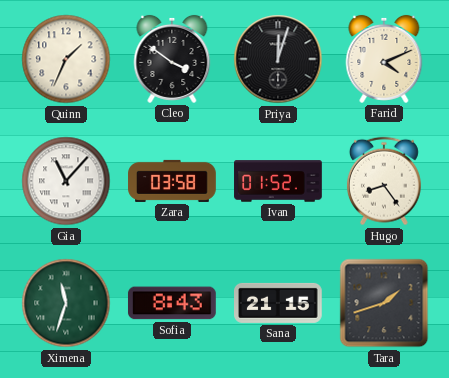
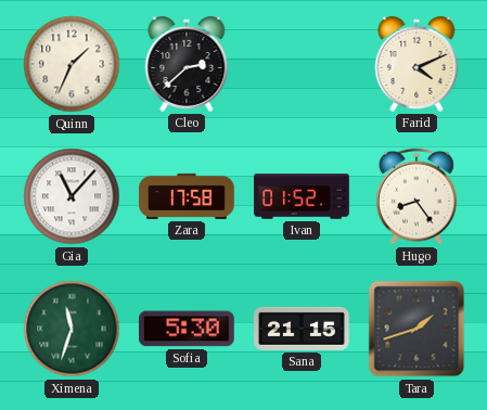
Cleo: 3:51 -> 2:38
Priya: 12:03 -> none
Zara: 03:58 -> 17:58
Sofia: 8:43 -> 5:30
